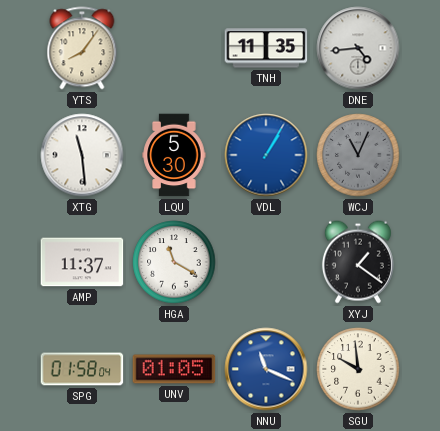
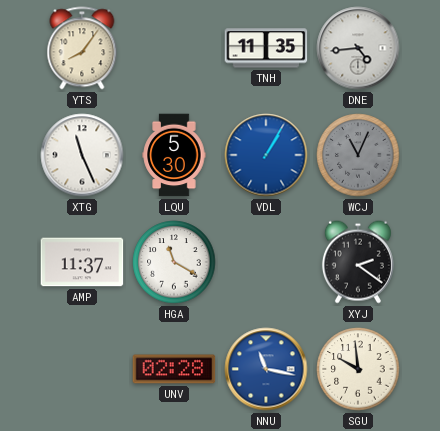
XTG: 11:29 -> 11:26
XYJ: 1:21 -> 2:21
SPG: 01:58 -> none
UNV: 01:05 -> 02:28
NNU: 11:19 -> 11:17
